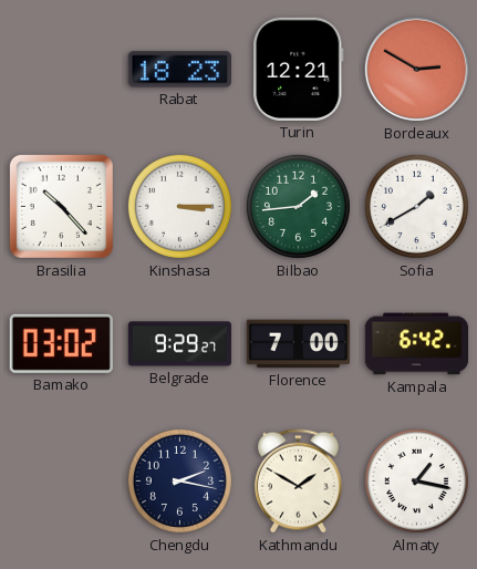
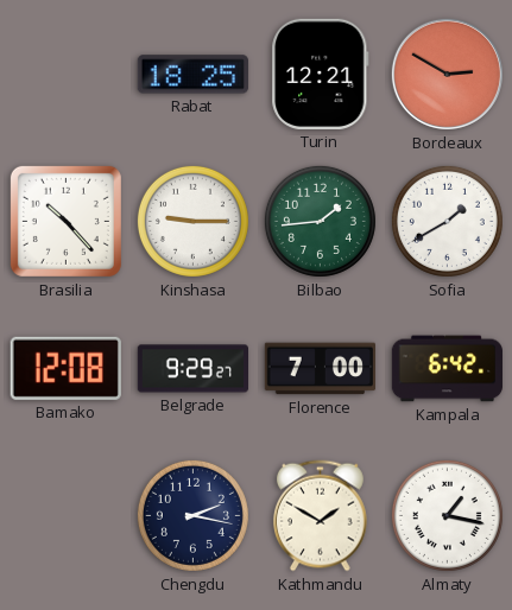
Rabat: 18:23 -> 18:25
Kinshasa: 3:15 -> 9:15
Bamako: 03:02 -> 12:08
